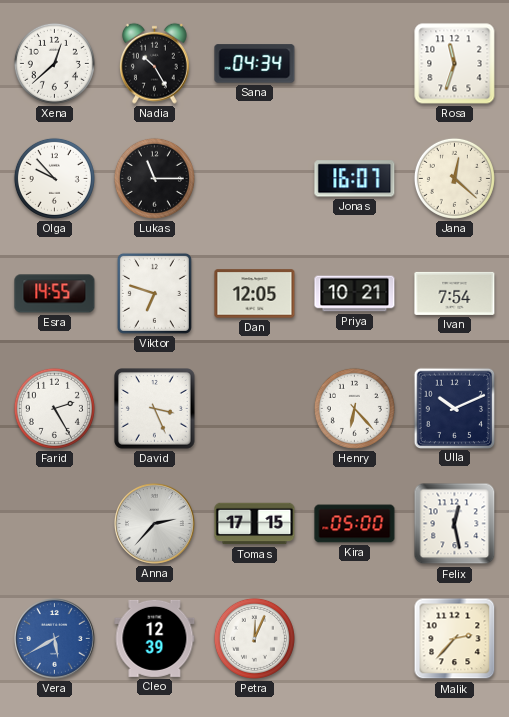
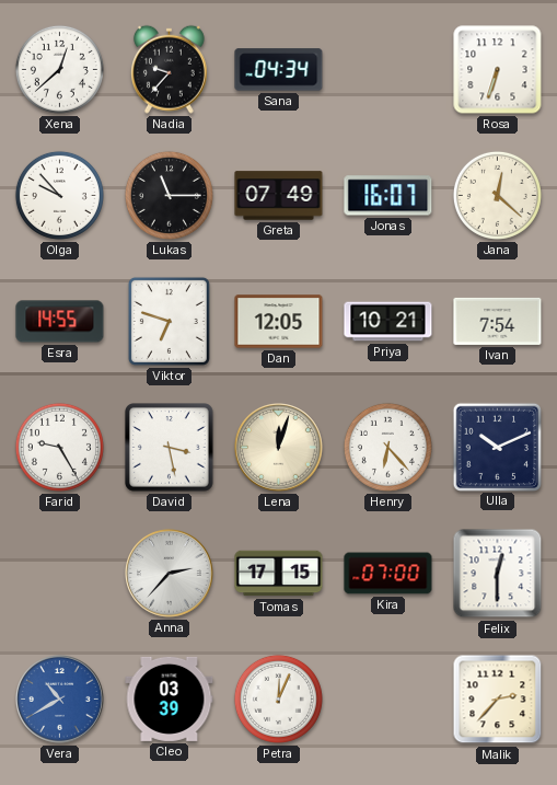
Nadia: 10:25 -> 9:37
Rosa: 11:33 -> 6:33
Greta: none -> 07:49
Farid: 2:25 -> 9:25
David: 3:26 -> 3:28
Lena: none -> 12:03
Kira: 05:00 -> 07:00
Felix: 12:28 -> 12:30
Vera: 5:40 -> 10:40
Cleo: 12:39 -> 03:39
